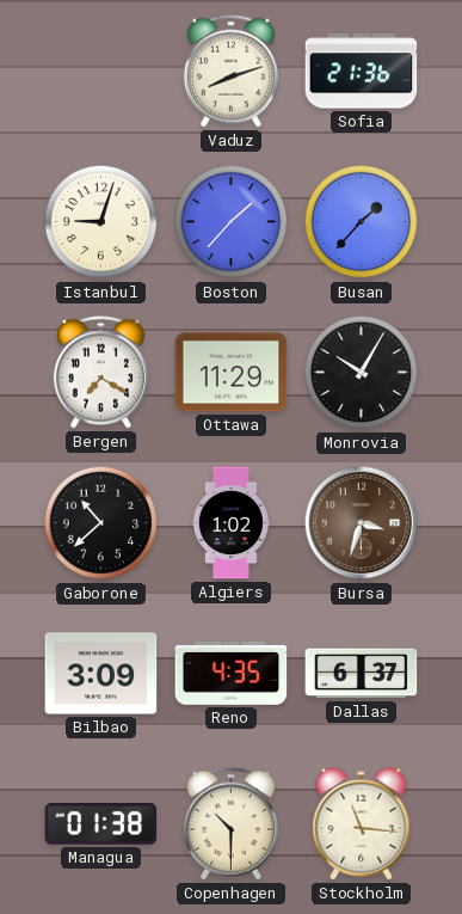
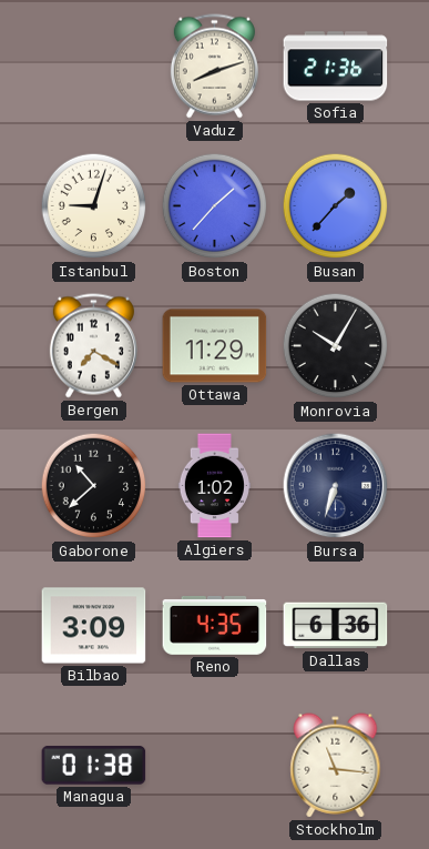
Bursa: 3:33 -> 6:33
Bursa dial: brown -> navy
Dallas: 6:37 -> 6:36
Copenhagen: 10:30 -> none
